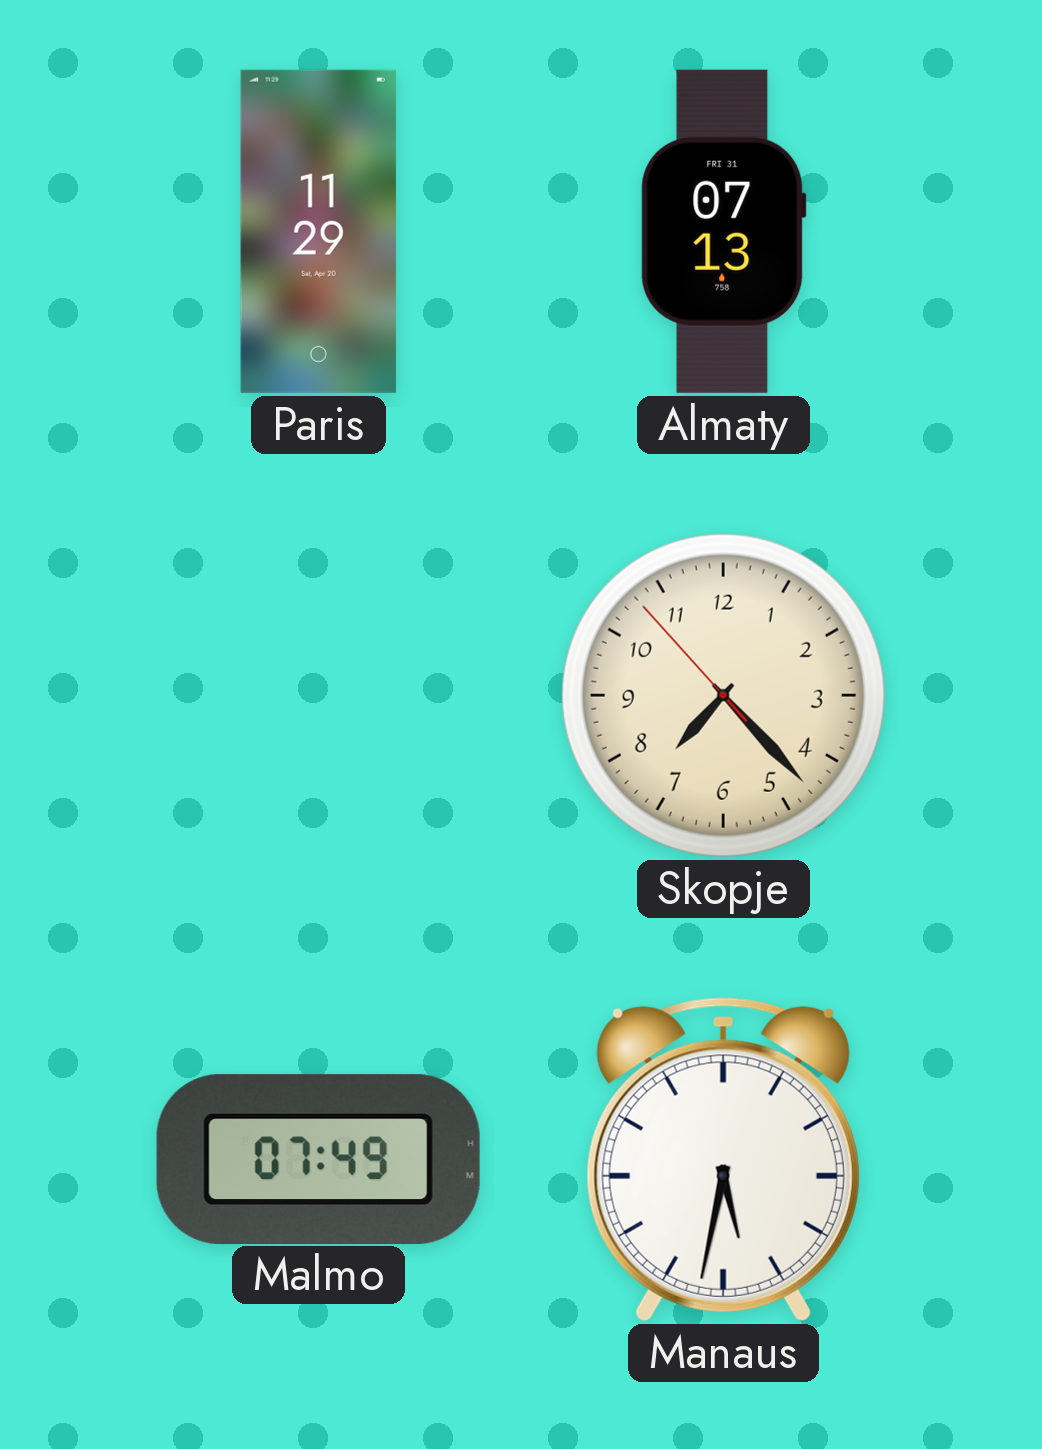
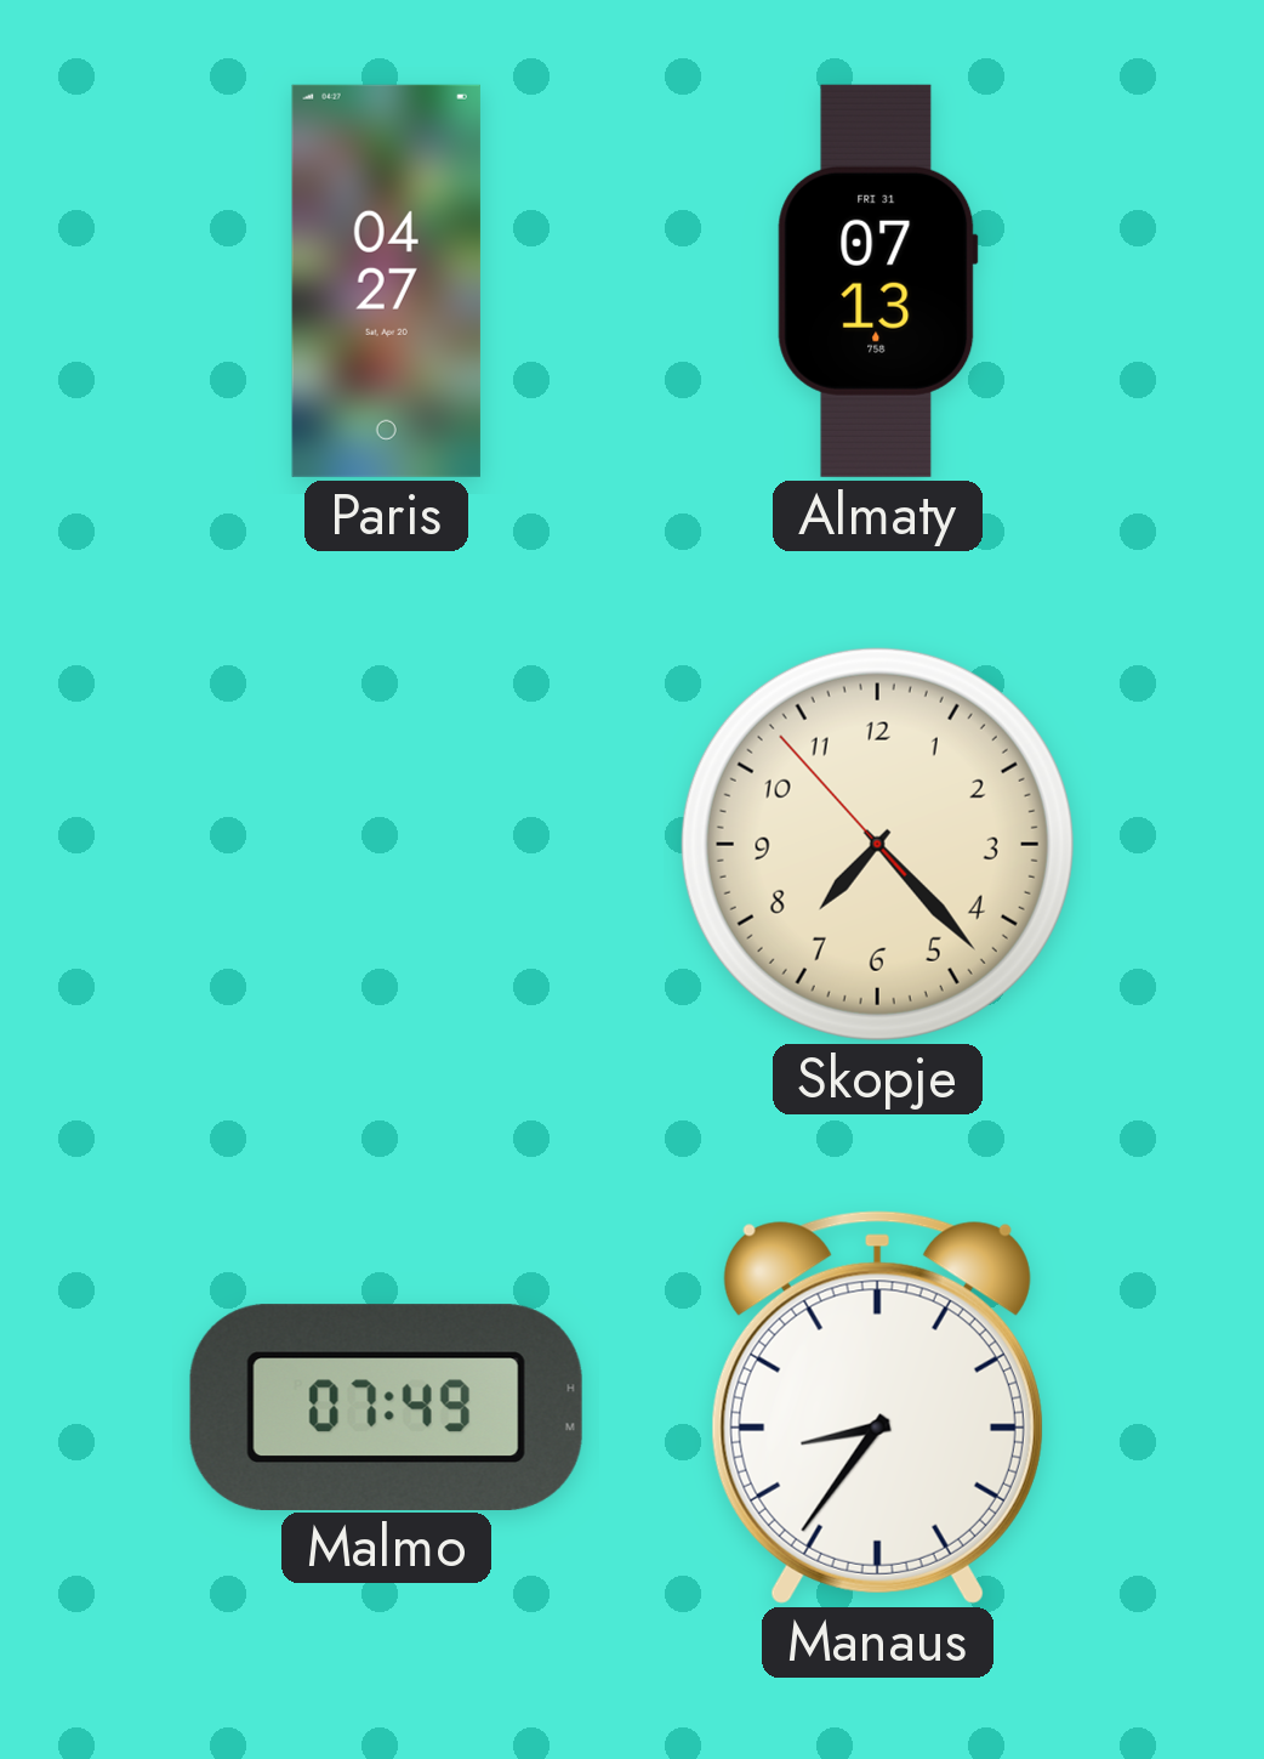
Paris: 11:29 -> 04:27
Manaus: 5:32 -> 8:36
